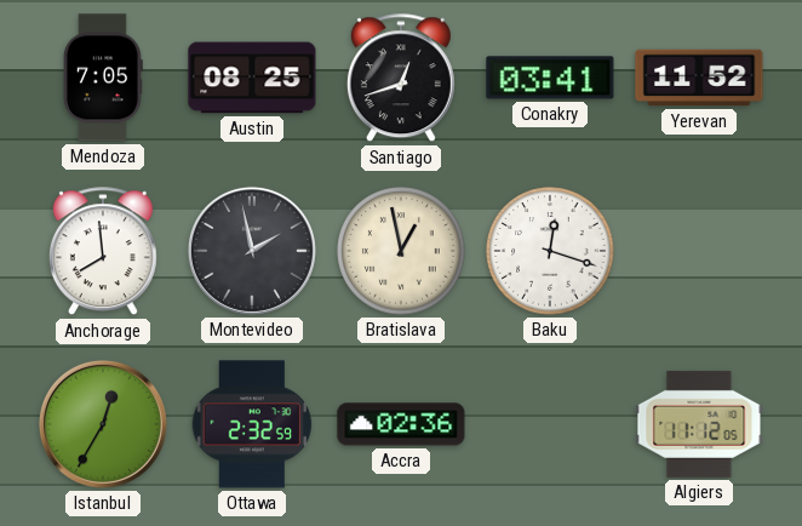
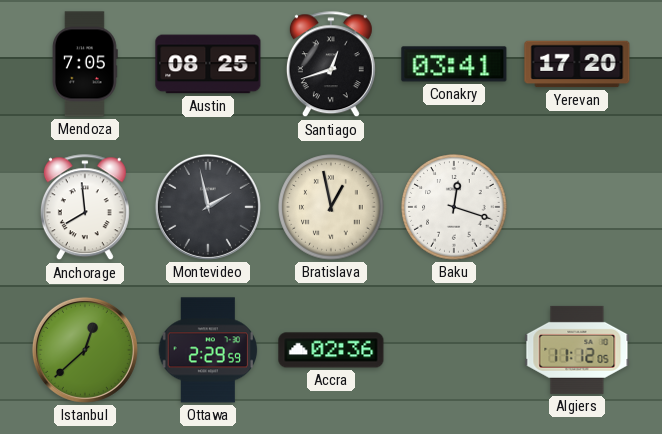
Yerevan: 11:52 -> 17:20
Istanbul: 12:35 -> 12:38
Ottawa: 2:32 -> 2:29
